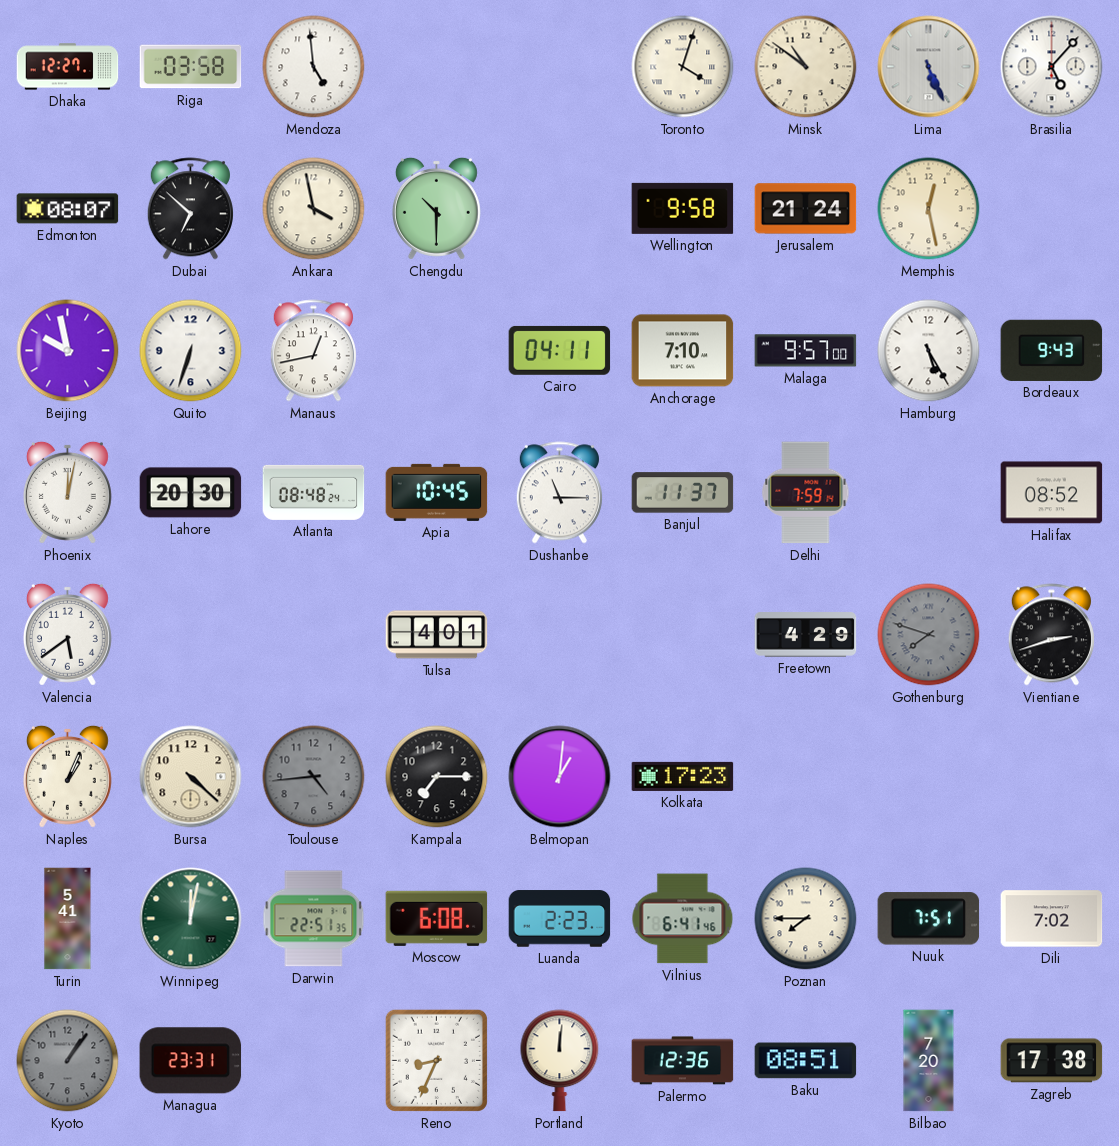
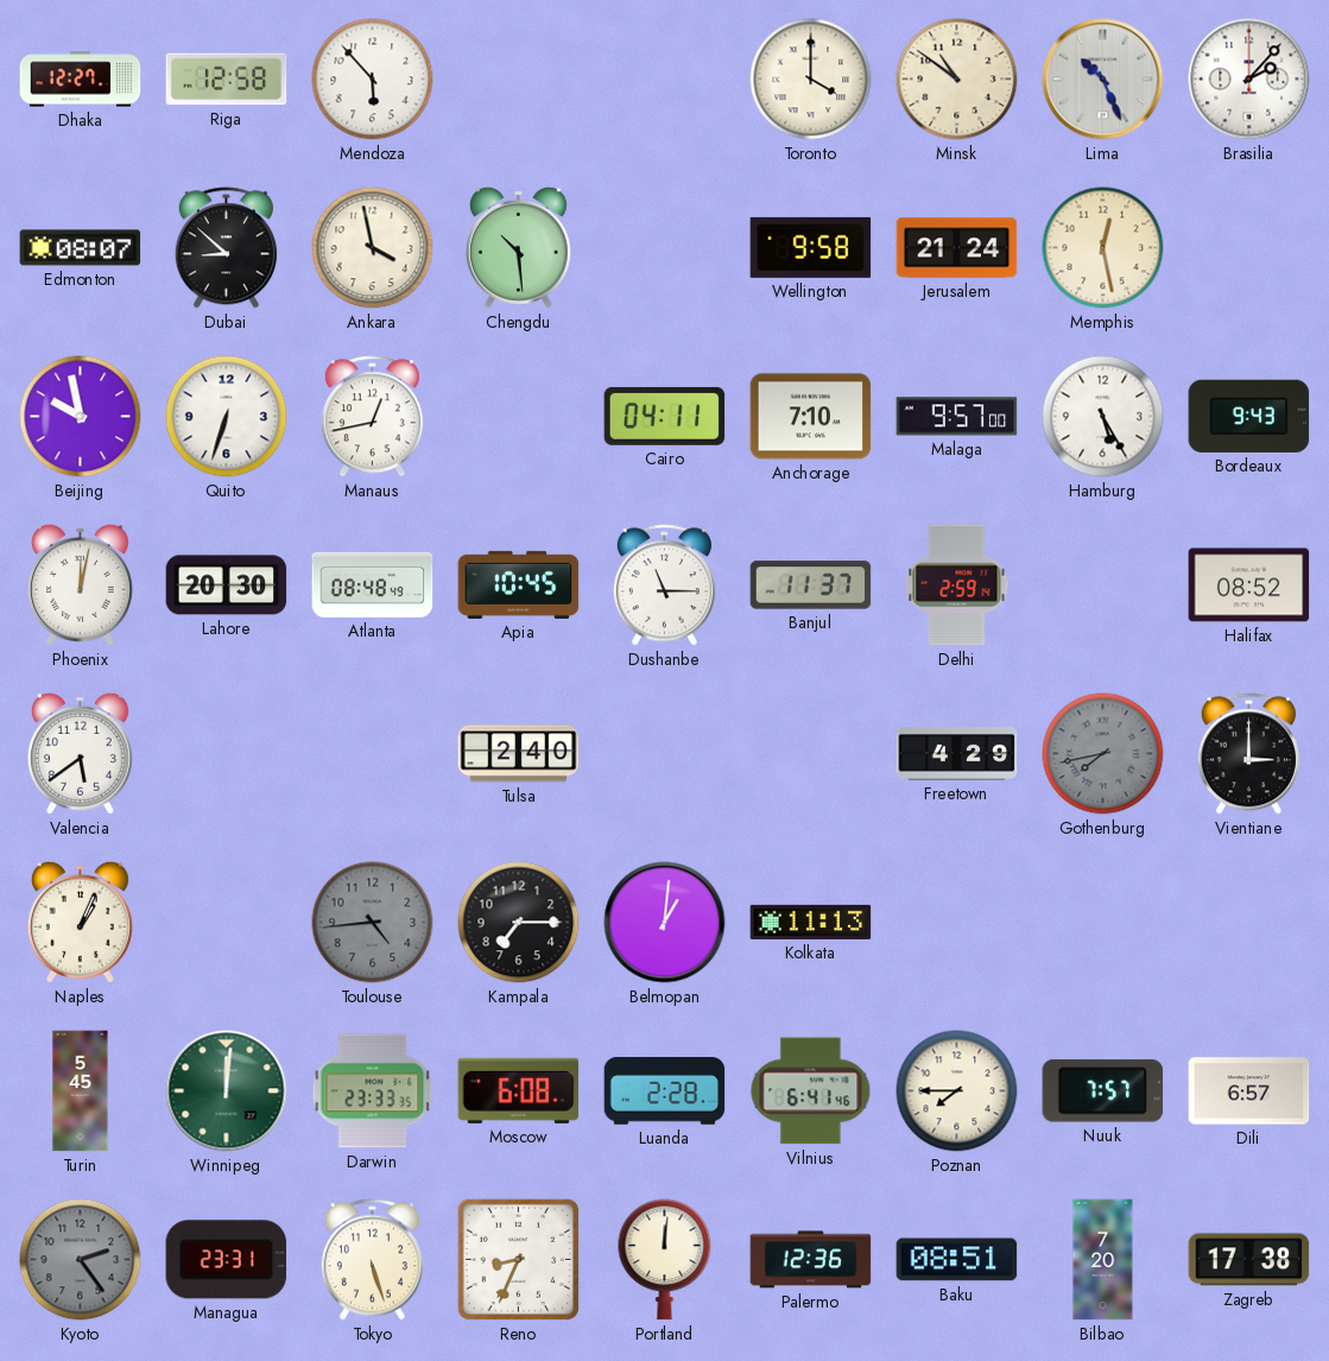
Riga: 03:58 -> 12:58
Mendoza: 4:59 -> 5:53
Toronto: 4:03 -> 4:00
Lima: 5:26 -> 10:26
Brasilia: 5:07 -> 2:07
Dubai: 6:52 -> 8:52
Chengdu: 10:30 -> 10:29
Atlanta: 08:48:24 -> 08:48:49
Delhi: 7:59 -> 2:59
Tulsa: 4:01 -> 2:40
Gothenburg: 7:48 -> 7:43
Vientiane: 2:42 -> 3:00
Bursa: 4:22 -> none
Kolkata: 17:23 -> 11:13
Turin: 5:41 -> 5:45
Winnipeg: 12:02 -> 12:01
Darwin: 22:51 -> 23:33
Luanda: 2:23 -> 2:28
Nuuk: 7:51 -> 7:57
Dili: 7:02 -> 6:57
Kyoto: 1:06 -> 2:24
Tokyo: none -> 5:27
